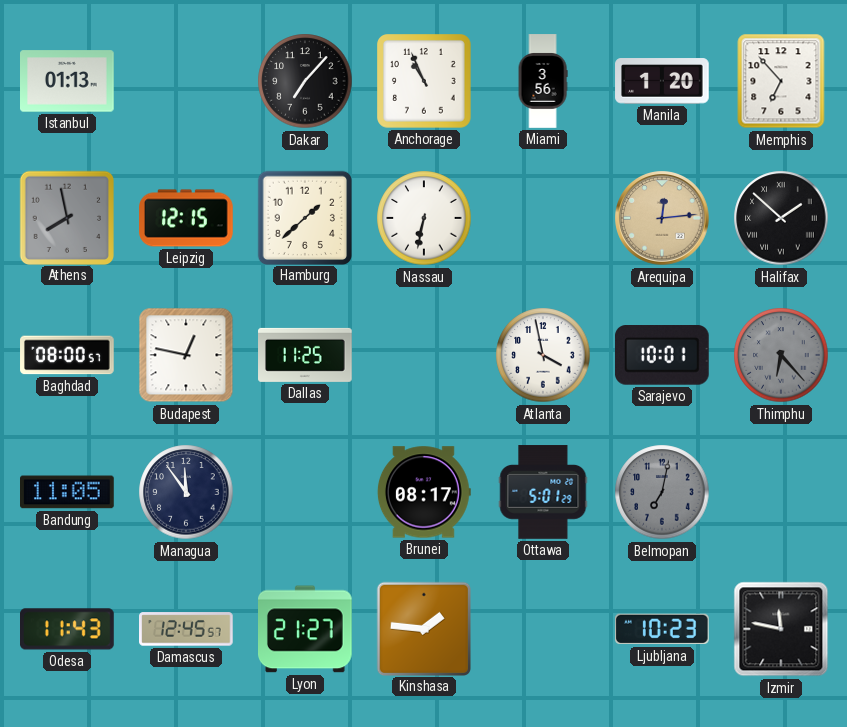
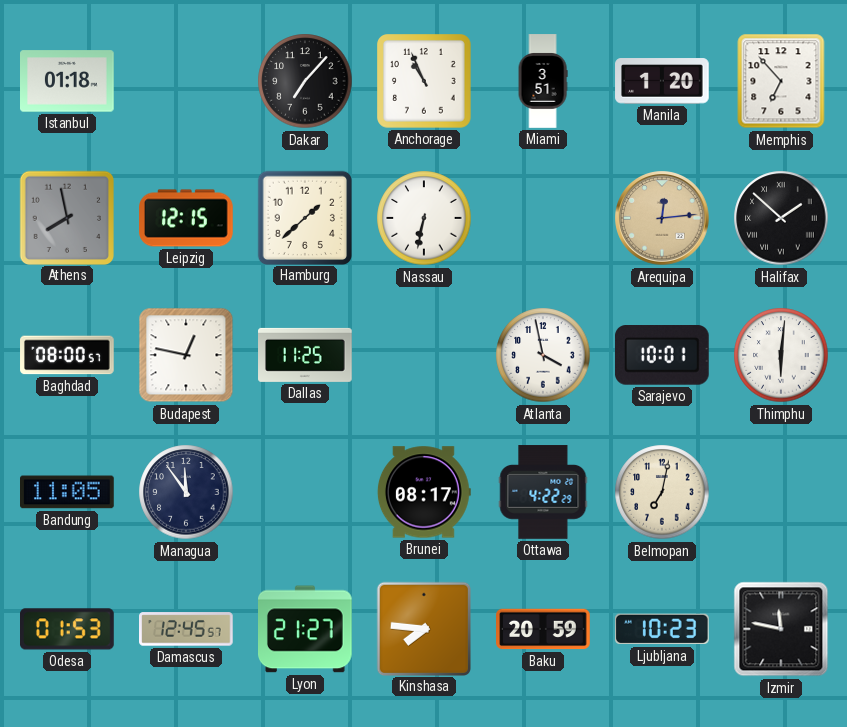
Istanbul: 01:13 -> 01:18
Miami: 3:56 -> 3:51
Thimphu: 6:23 -> 6:01
Thimphu dial: grey -> white
Ottawa: 5:01 -> 4:22
Belmopan dial: grey -> cream
Odesa: 11:43 -> 01:53
Kinshasa: 1:46 -> 7:46
Baku: none -> 20:59
